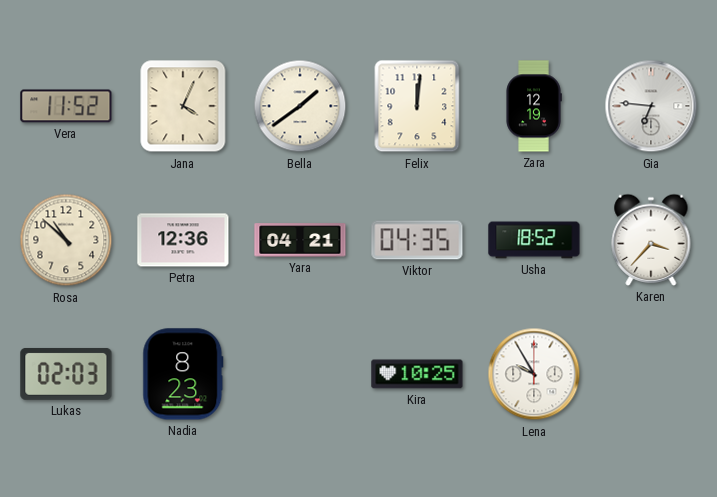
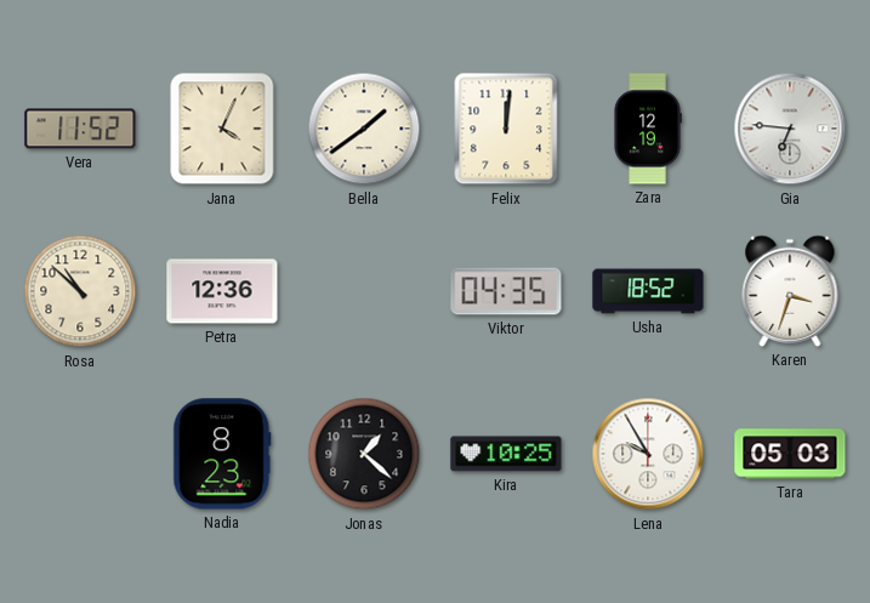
Yara: 04:21 -> none
Karen: 3:37 -> 3:33
Lukas: 02:03 -> none
Jonas: none -> 1:22
Tara: none -> 05:03
